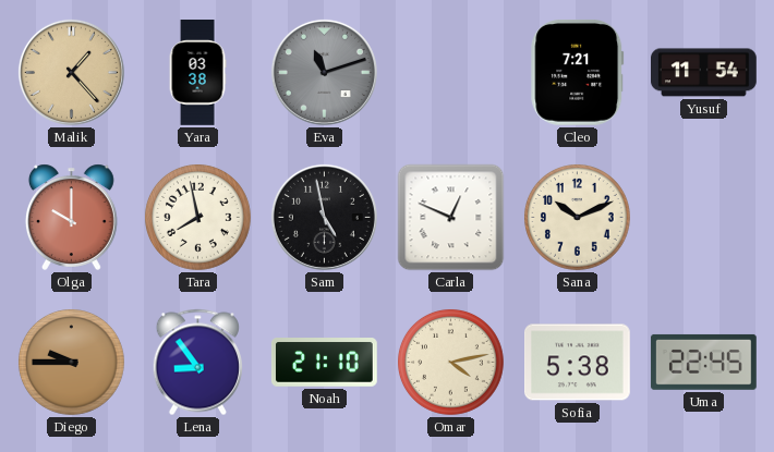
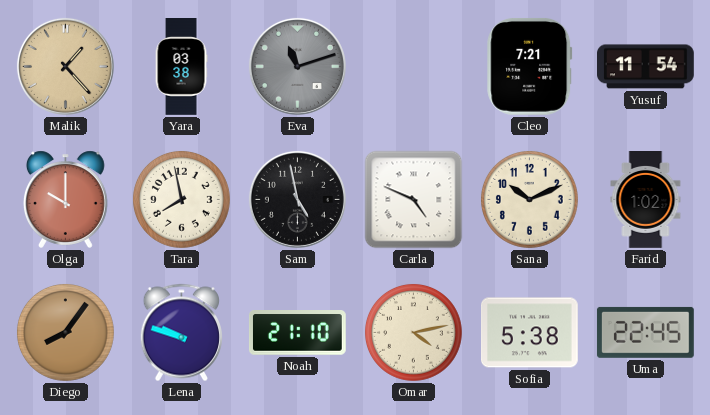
Carla: 12:49 -> 4:49
Farid: none -> 1:02
Diego: 9:45 -> 8:06
Lena: 8:54 -> 9:48
